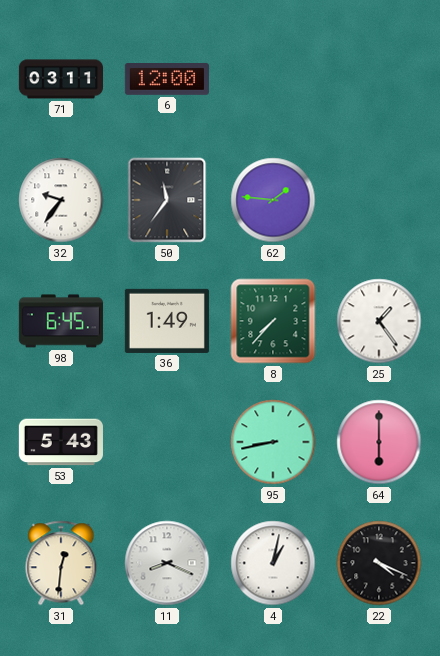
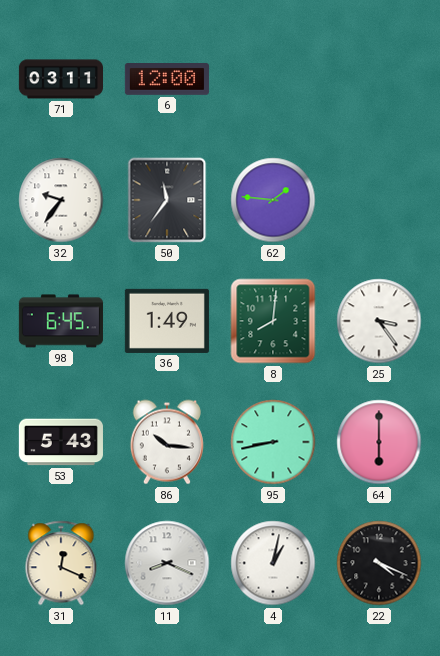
8: 7:37 -> 8:01
25: 1:24 -> 3:24
86: none -> 10:16
31: 12:31 -> 12:19
